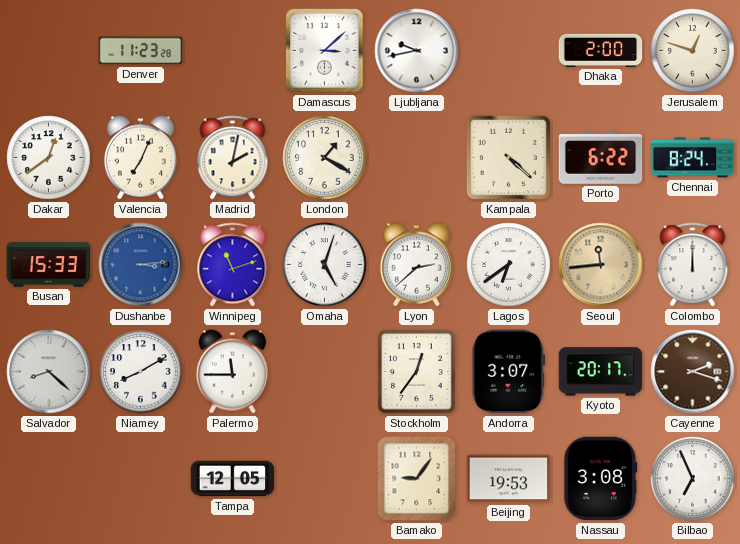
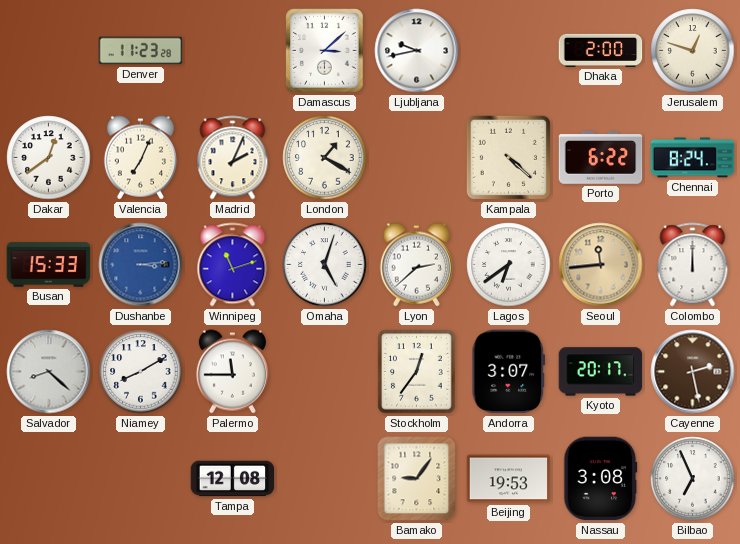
Madrid: 2:02 -> 2:04
Cayenne: 2:18 -> 2:28
Tampa: 12:05 -> 12:08
